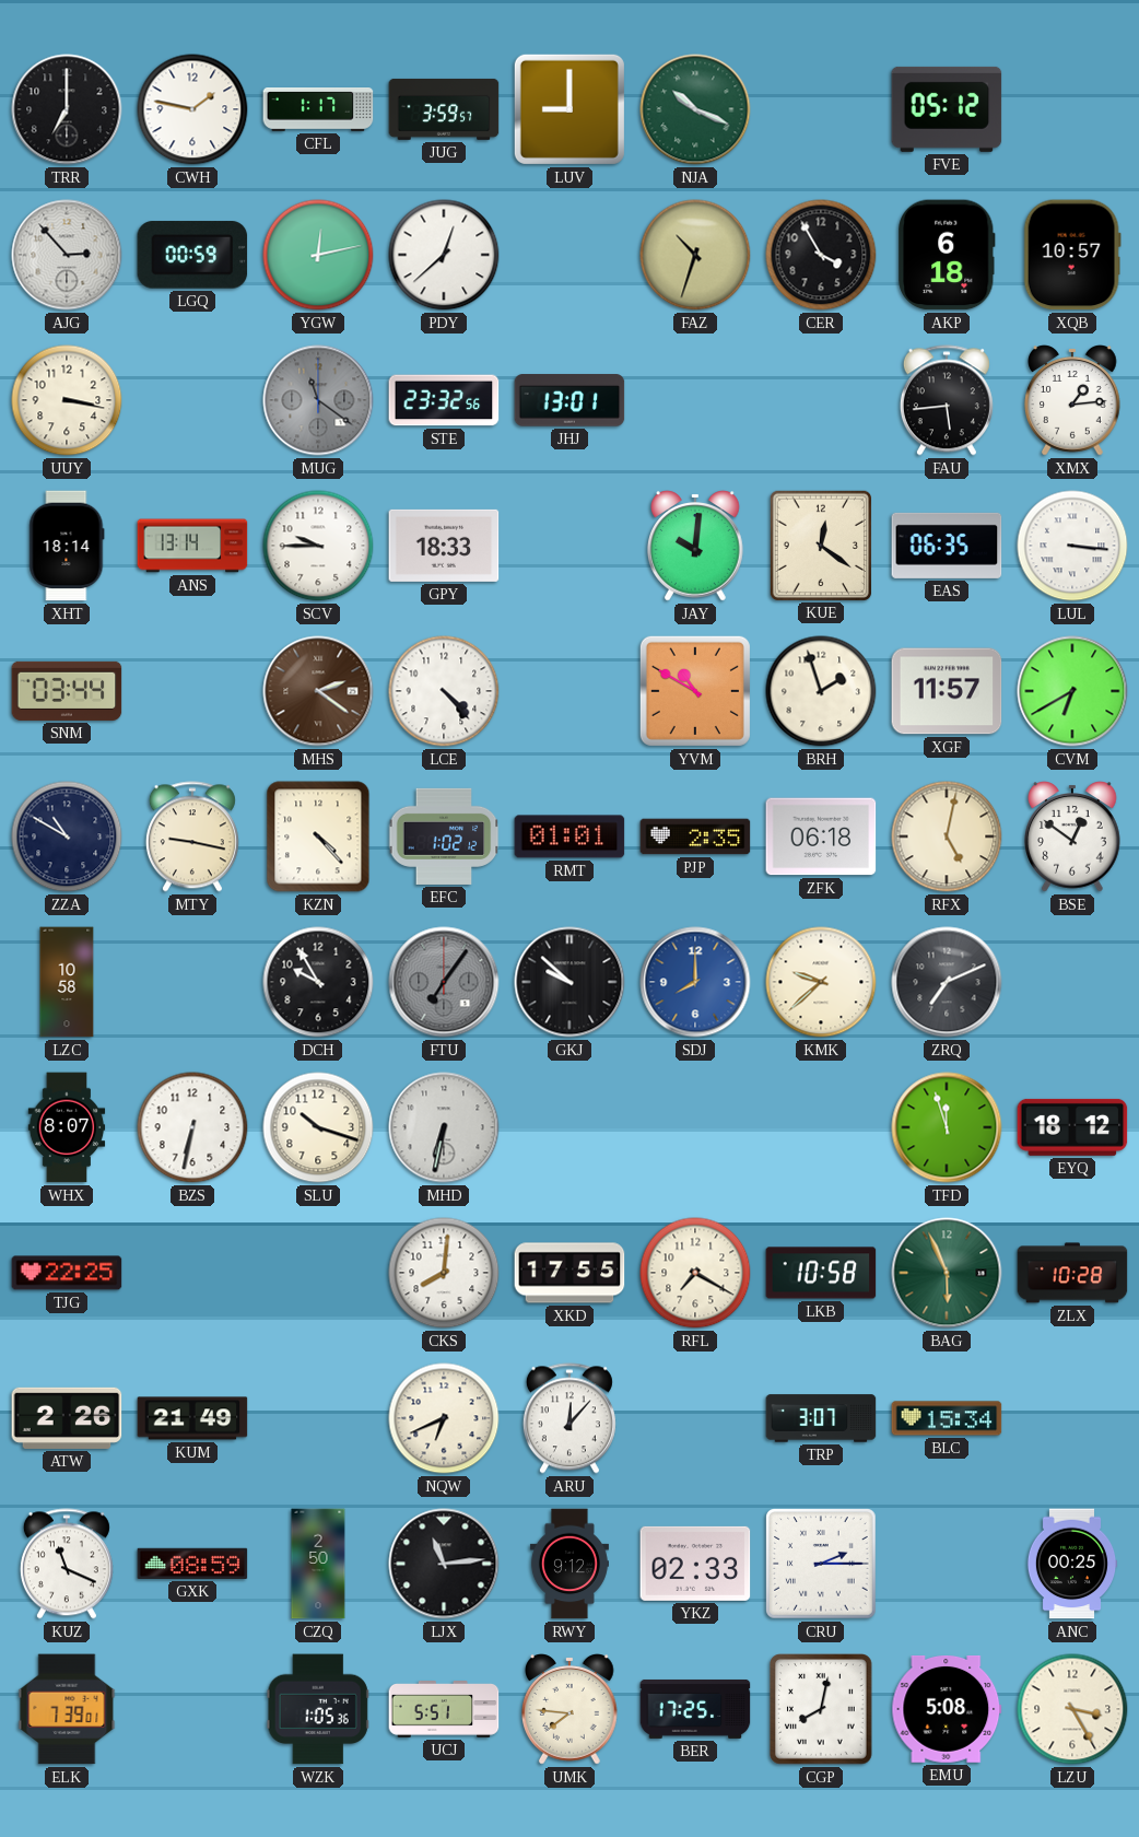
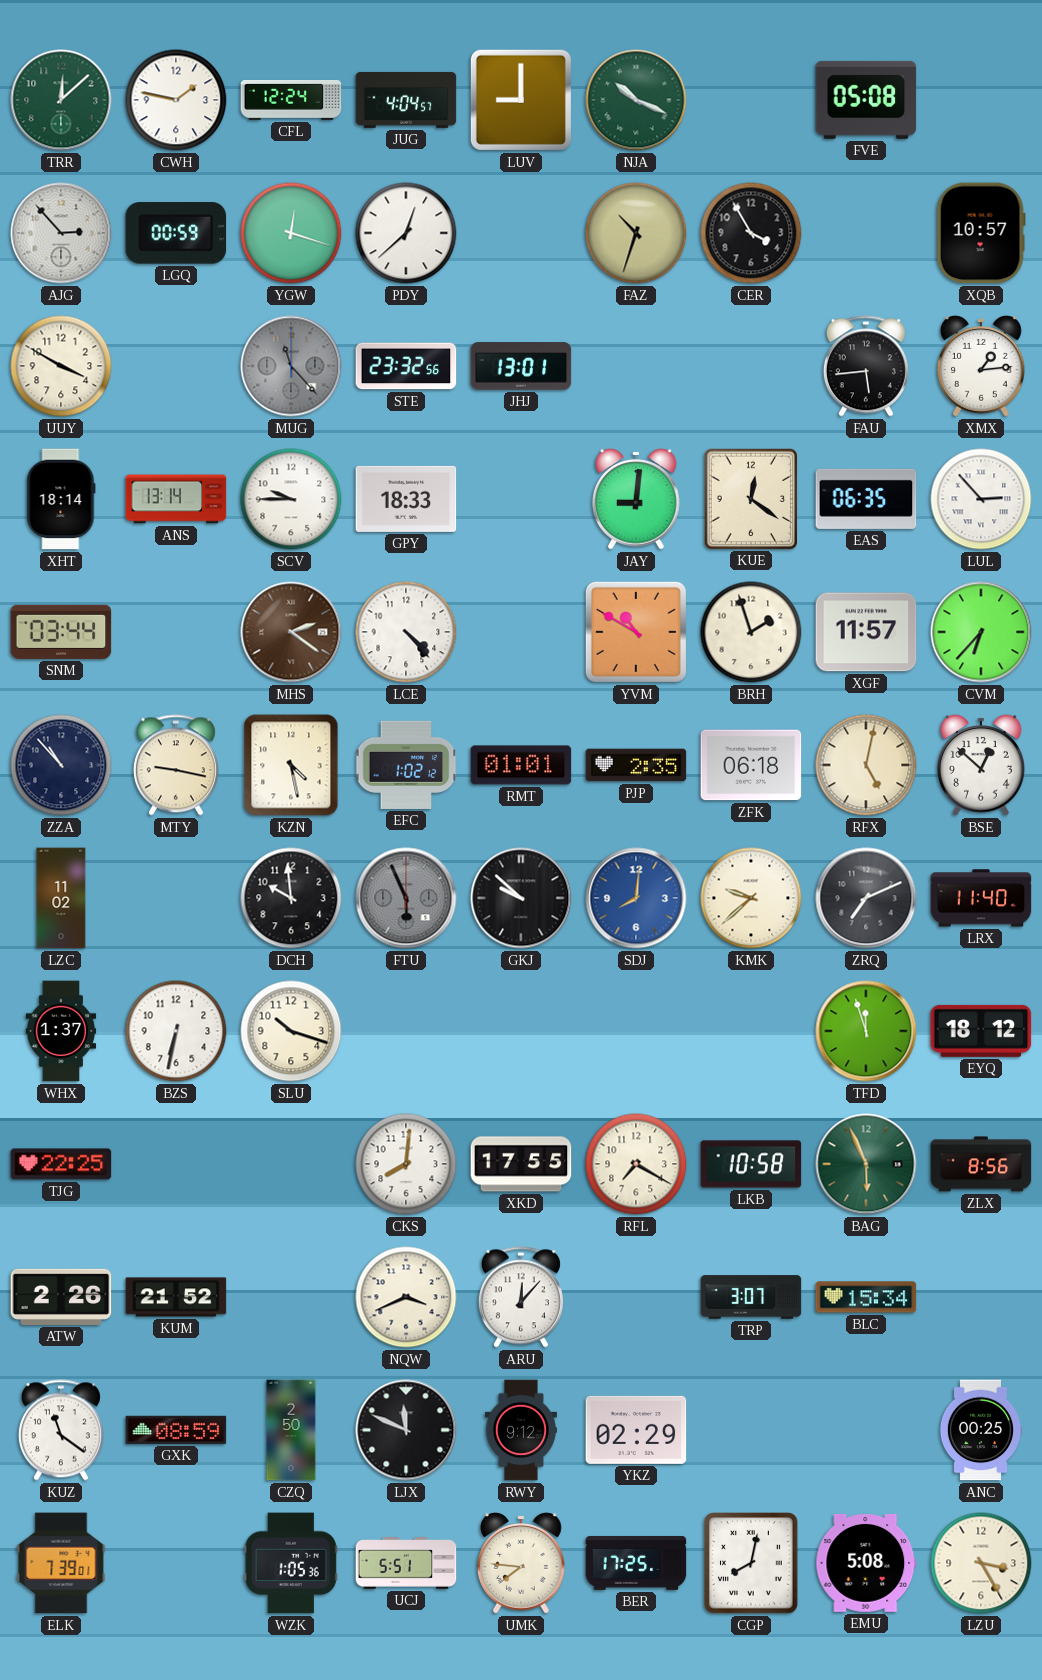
TRR: 7:00 -> 12:08
TRR dial: black -> green
CFL: 1:17 -> 12:24
JUG: 3:59 -> 4:04
FVE: 05:12 -> 05:08
YGW: 12:13 -> 12:18
AKP: 6:18 -> none
UUY: 3:17 -> 3:50
MUG: 11:21 -> 11:23
JAY: 10:01 -> 9:01
LUL: 3:16 -> 2:53
CVM: 6:40 -> 6:37
ZZA: 10:50 -> 10:53
KZN: 4:23 -> 4:28
BSE: 12:51 -> 12:52
LZC: 10:58 -> 11:02
DCH: 9:55 -> 9:59
FTU: 7:06 -> 5:56
SDJ: 8:00 -> 8:01
LRX: none -> 11:40
WHX: 8:07 -> 1:37
MHD: 6:32 -> none
ZLX: 10:28 -> 8:56
KUM: 21:49 -> 21:52
NQW: 6:41 -> 3:41
KUZ: 11:19 -> 11:21
LJX: 11:14 -> 11:49
YKZ: 02:33 -> 02:29
CRU: 2:15 -> none
